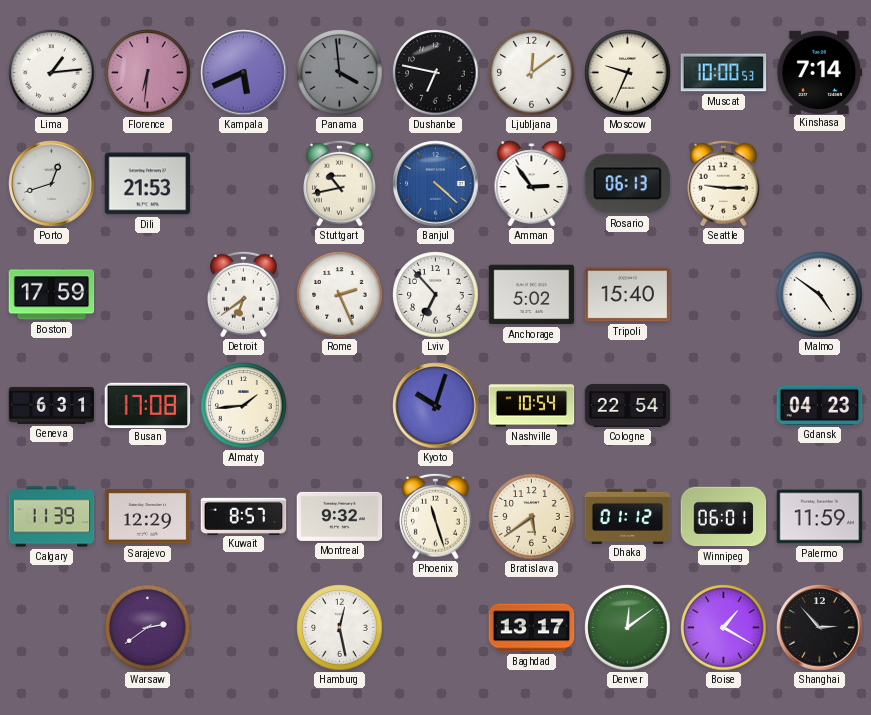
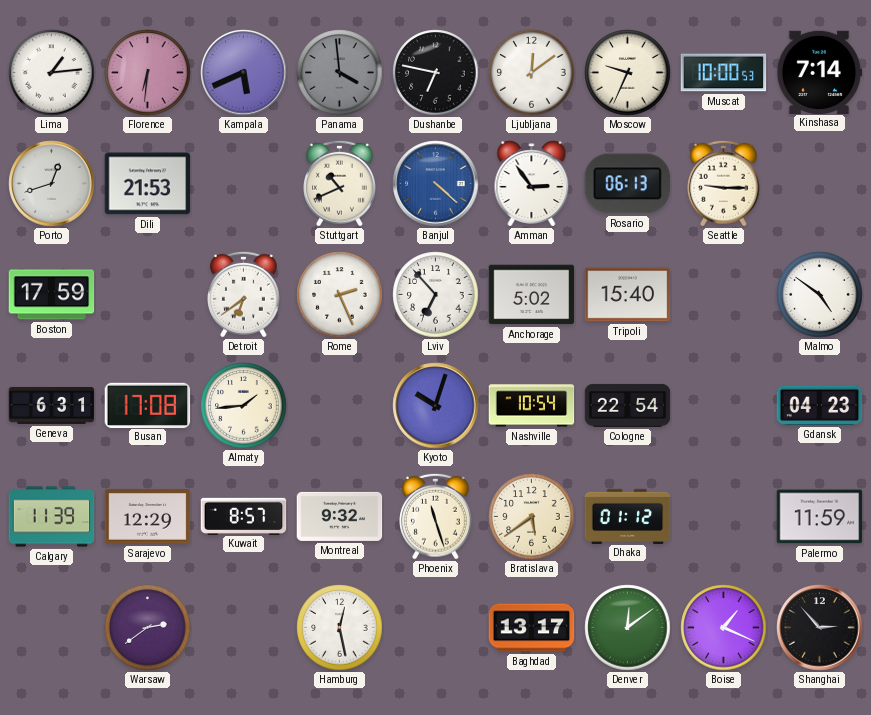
Stuttgart: 10:43 -> 10:41
Winnipeg: 06:01 -> none
Boise: 1:20 -> 1:19
